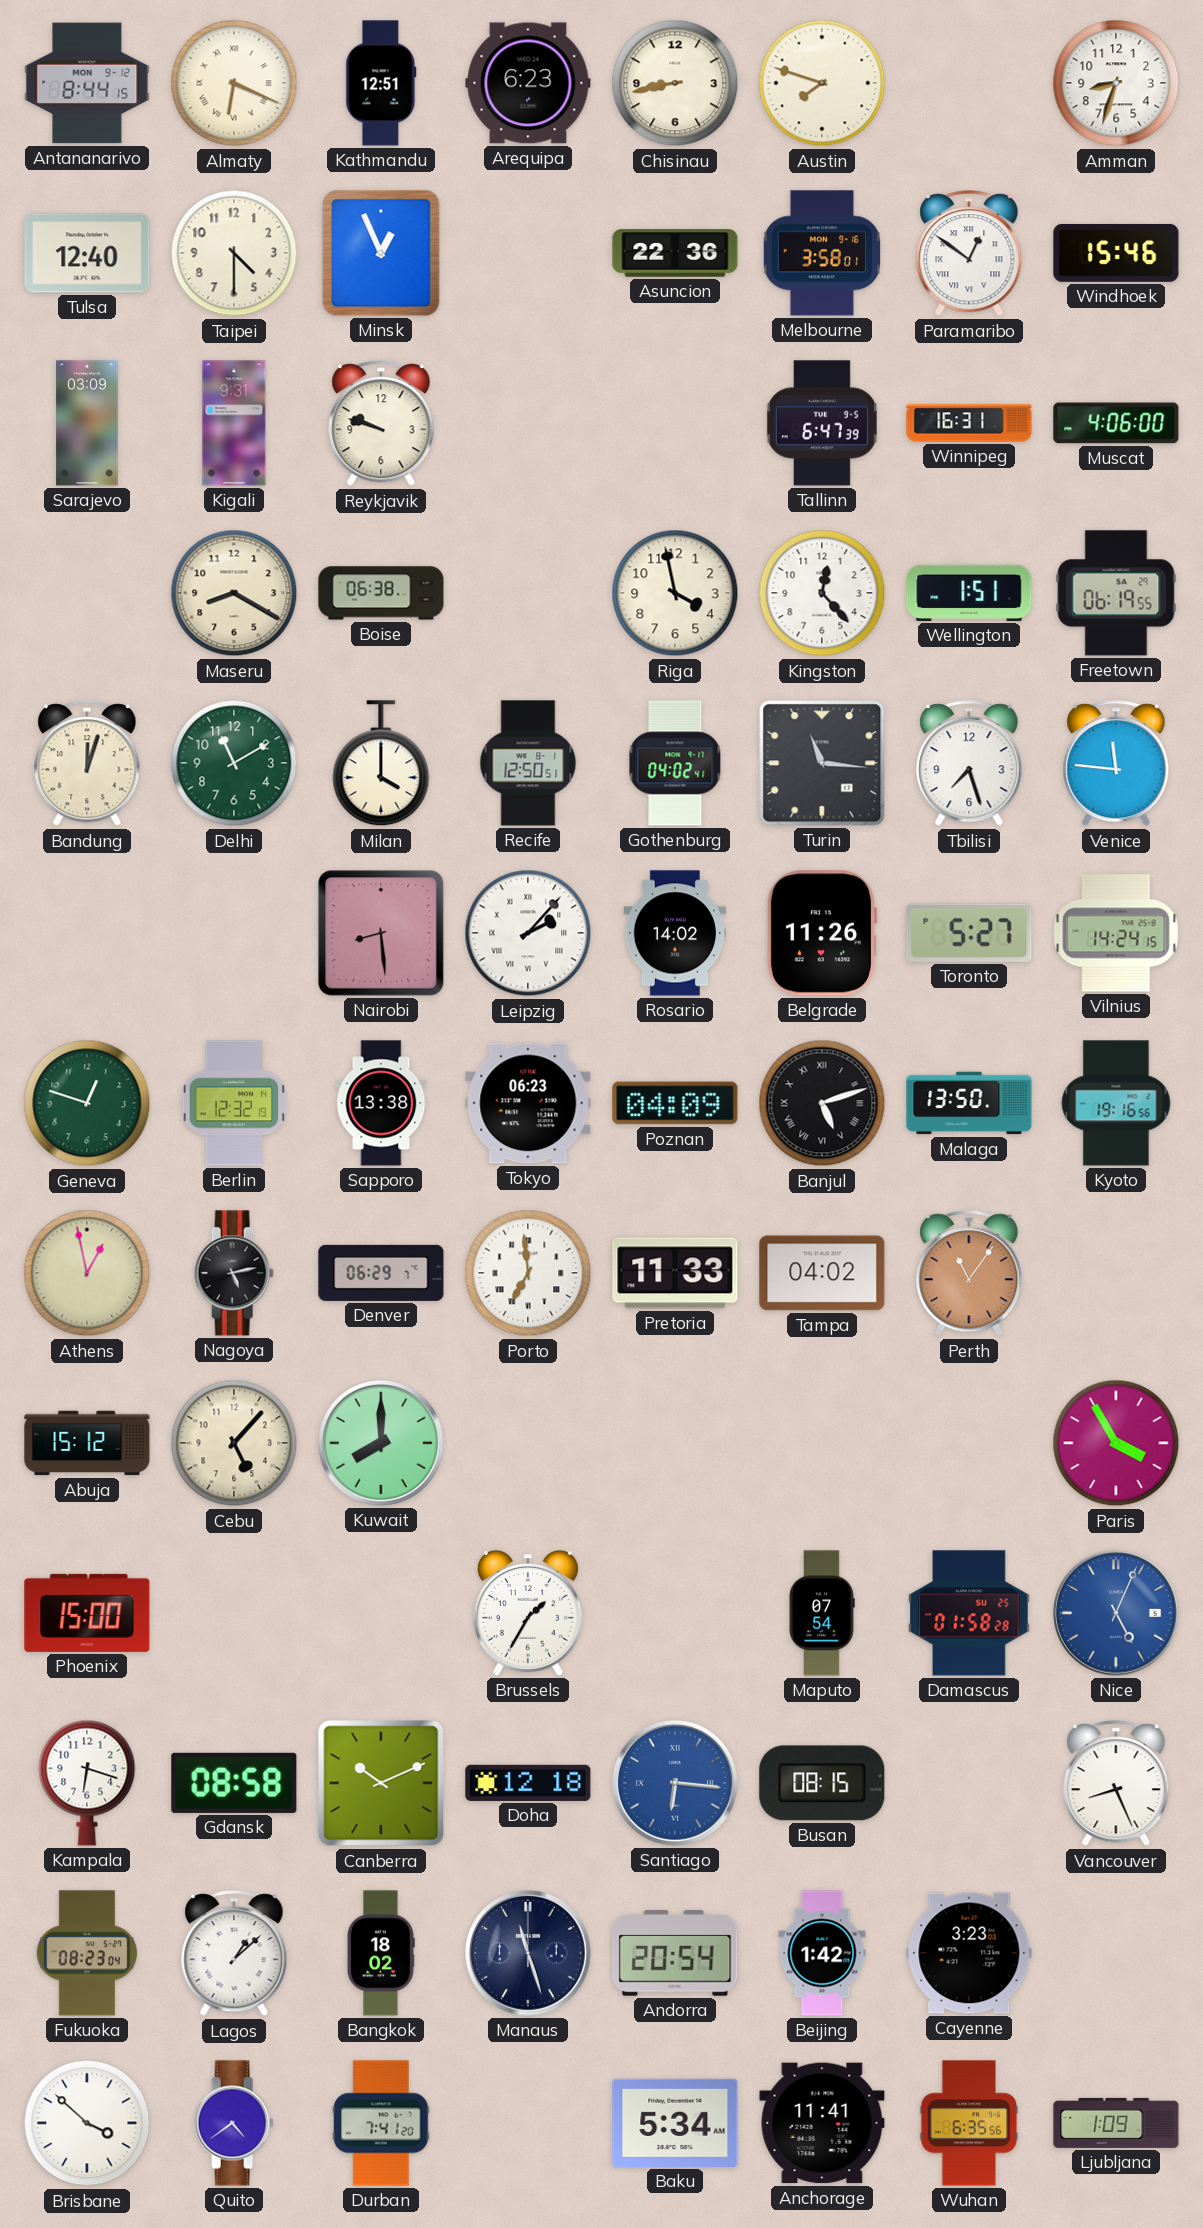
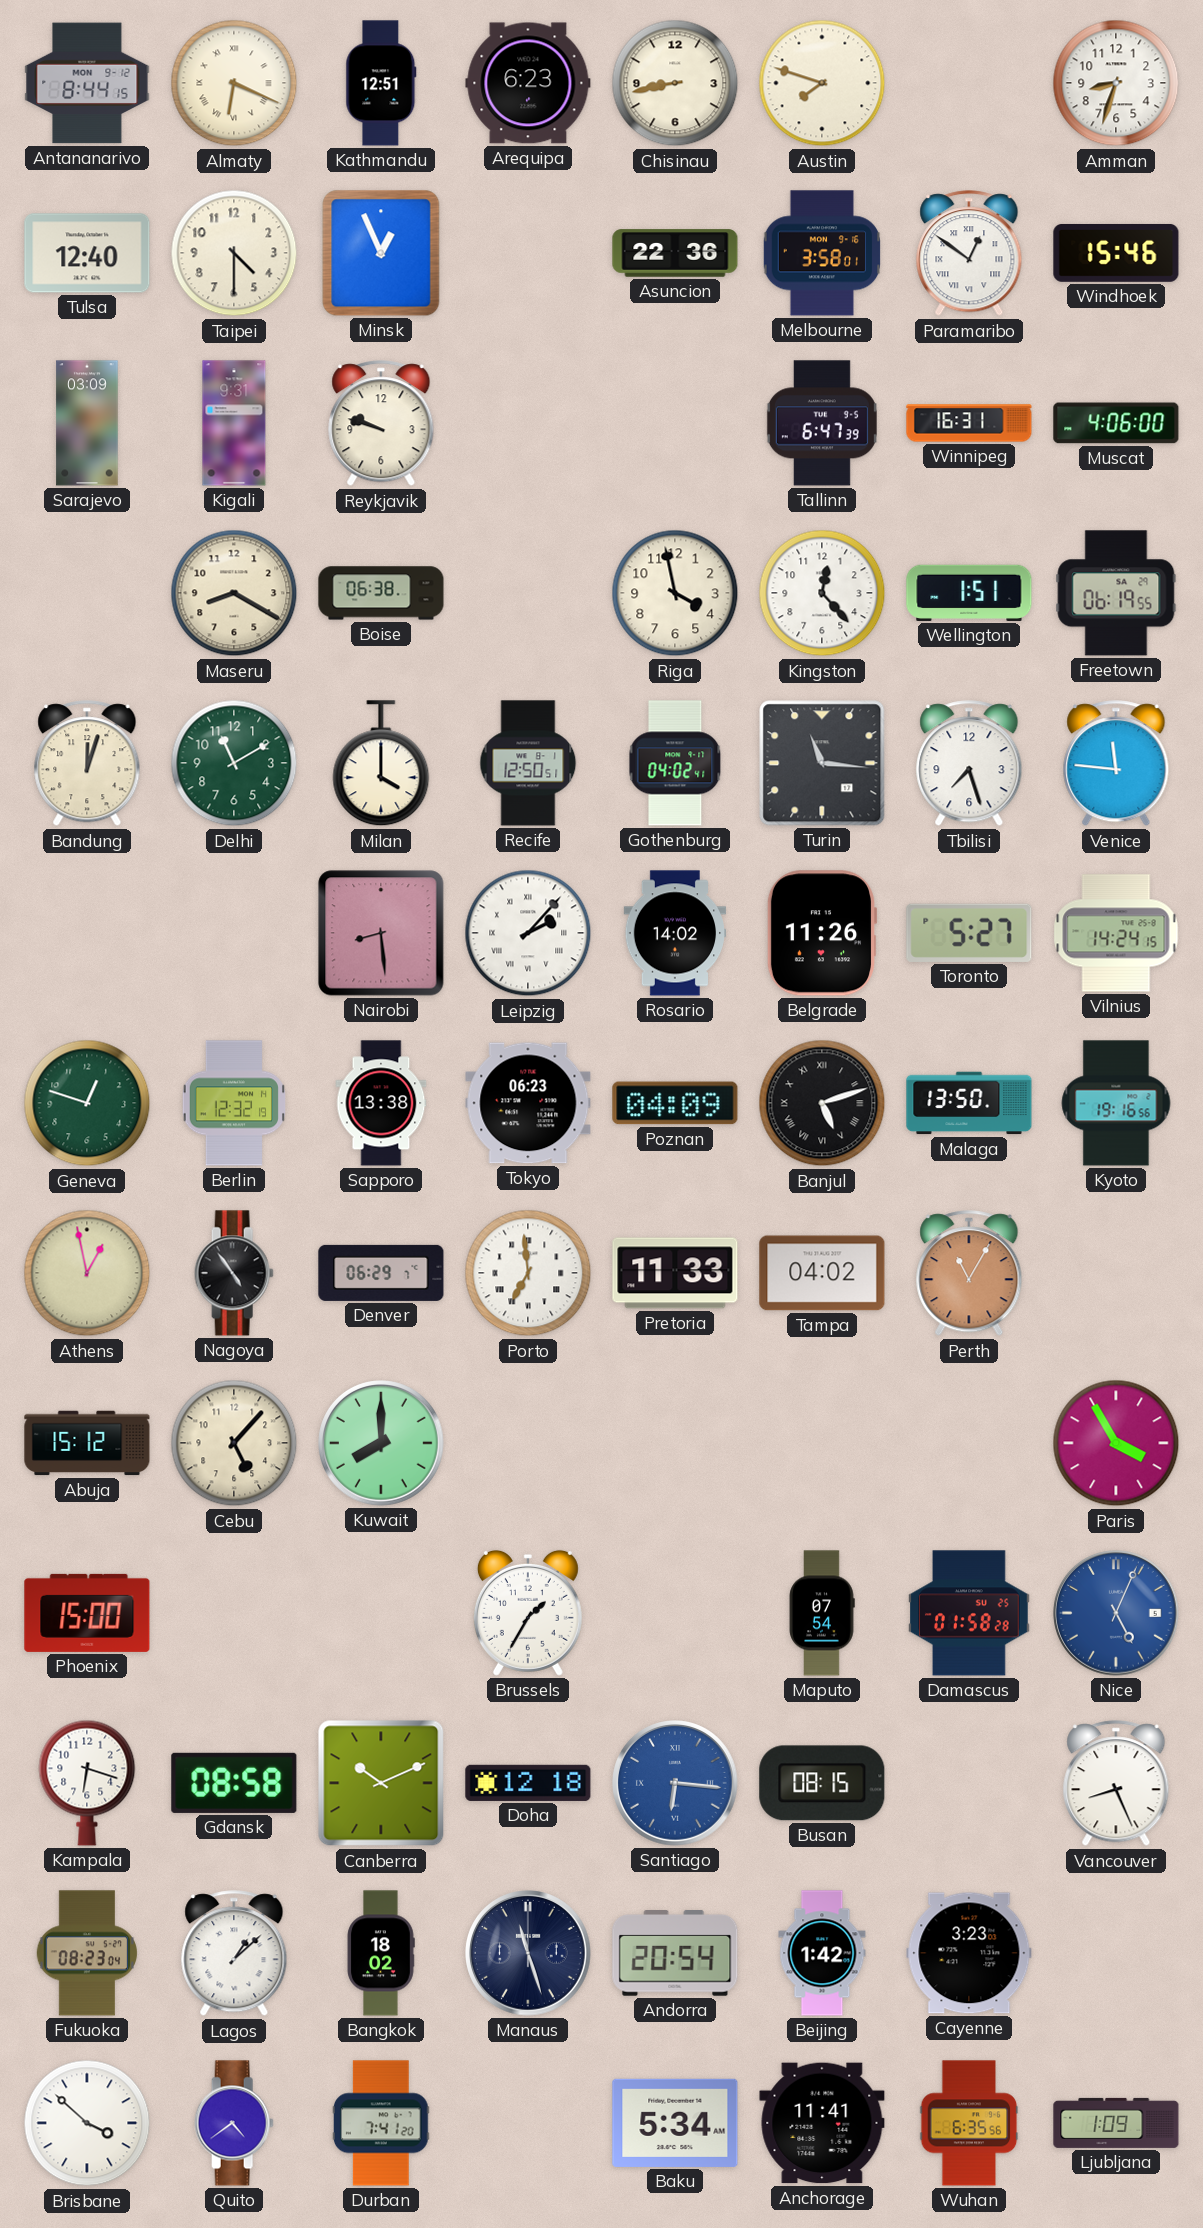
Nagoya: 5:13 -> 4:54
Perth: 11:06 -> 11:05
